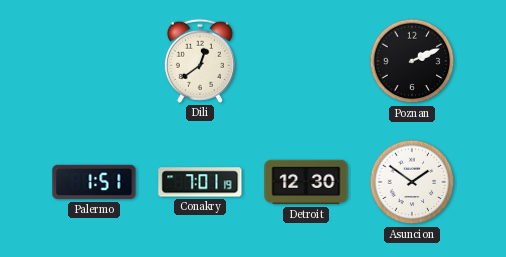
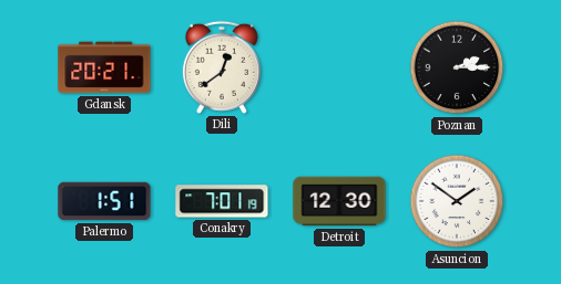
Gdansk: none -> 20:21
Poznan: 2:11 -> 2:15
